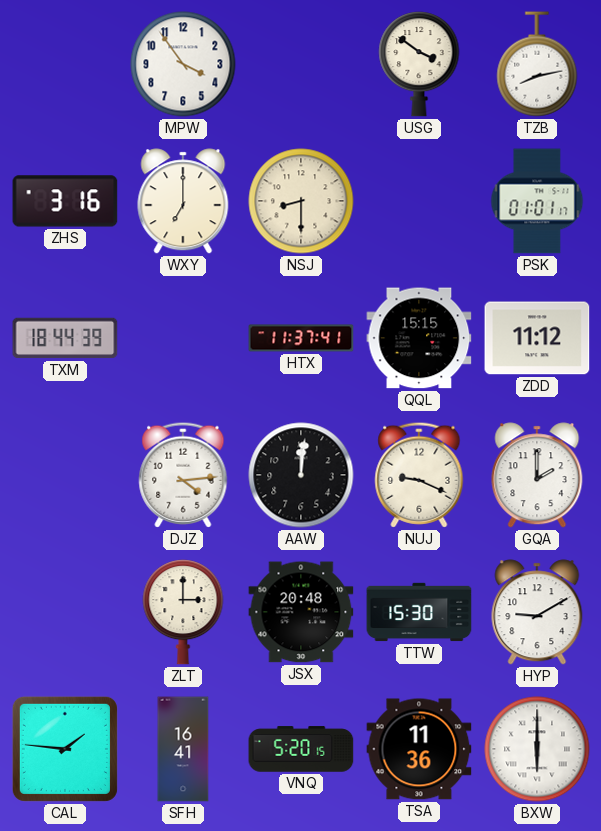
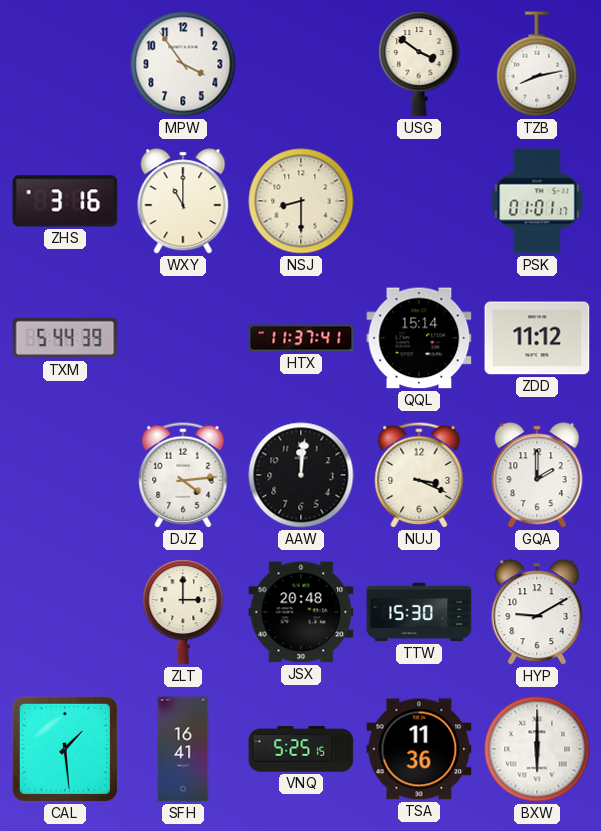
WXY: 7:00 -> 11:00
TXM: 18:44 -> 5:44
QQL: 15:15 -> 15:14
NUJ: 9:19 -> 3:19
CAL: 1:46 -> 1:29
VNQ: 5:20 -> 5:25
